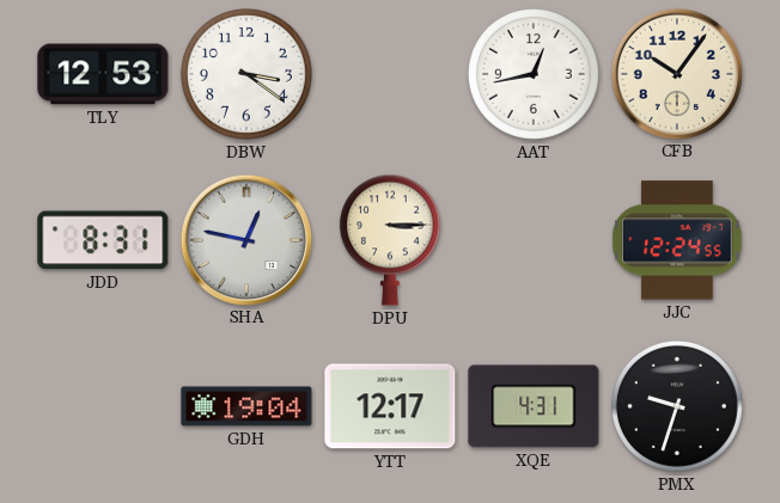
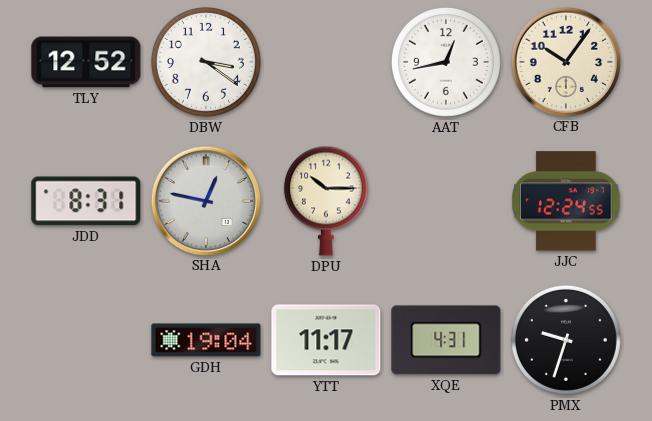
TLY: 12:53 -> 12:52
DPU: 3:15 -> 10:15
YTT: 12:17 -> 11:17
